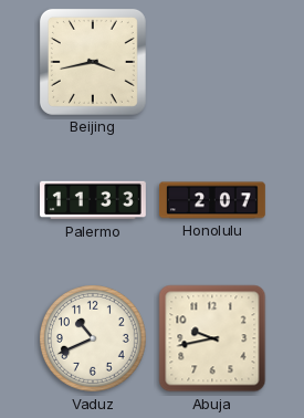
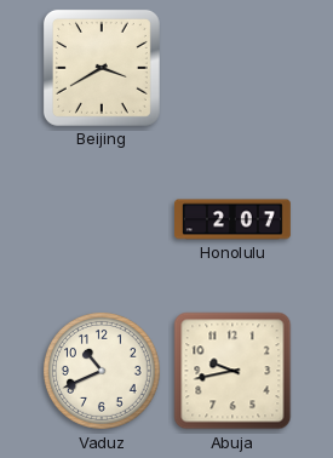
Beijing: 3:43 -> 3:40
Palermo: 11:33 -> none
